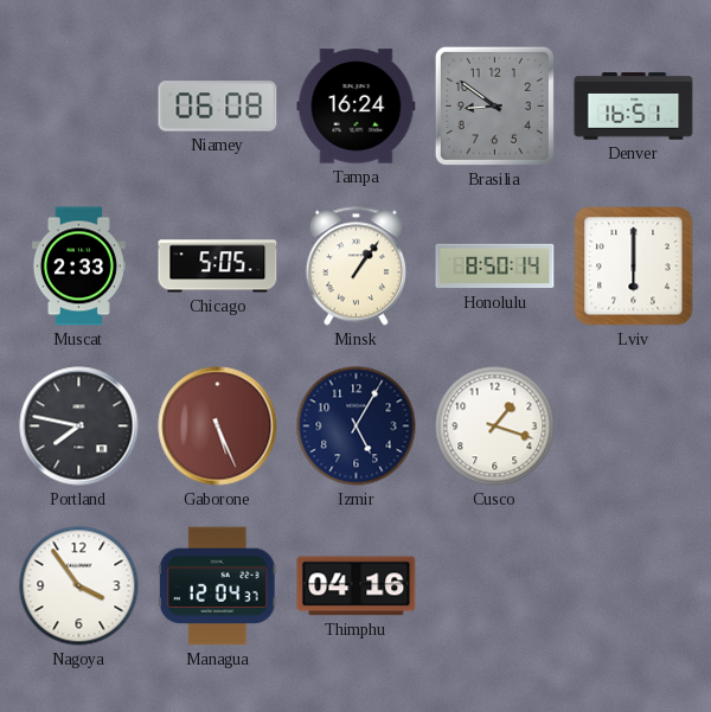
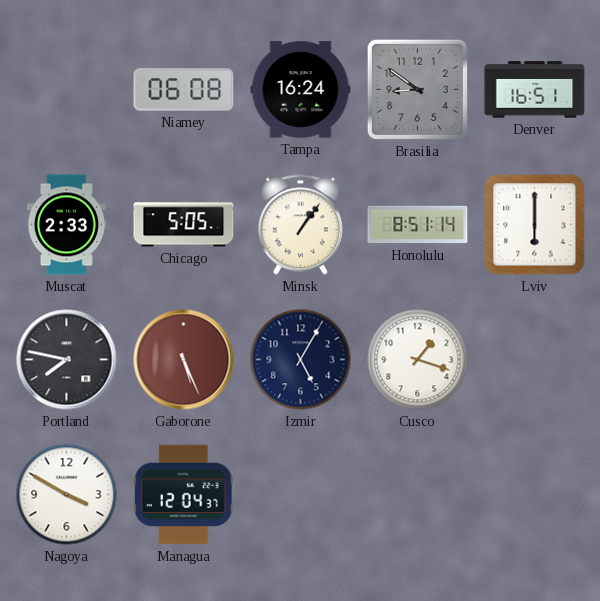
Honolulu: 8:50 -> 8:51
Nagoya: 3:54 -> 3:50
Thimphu: 04:16 -> none
